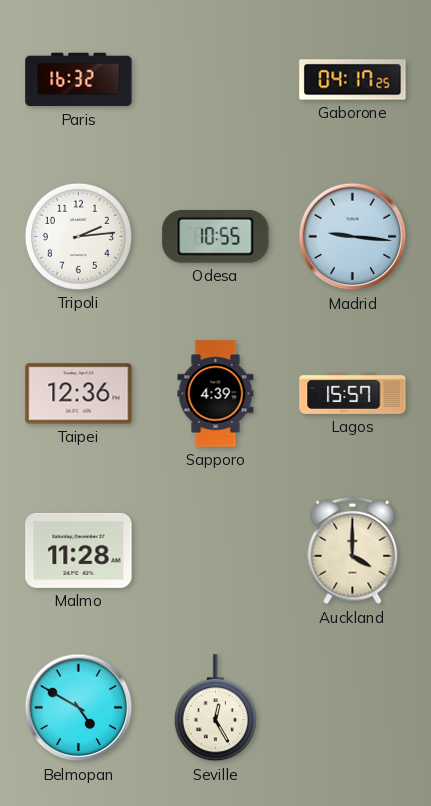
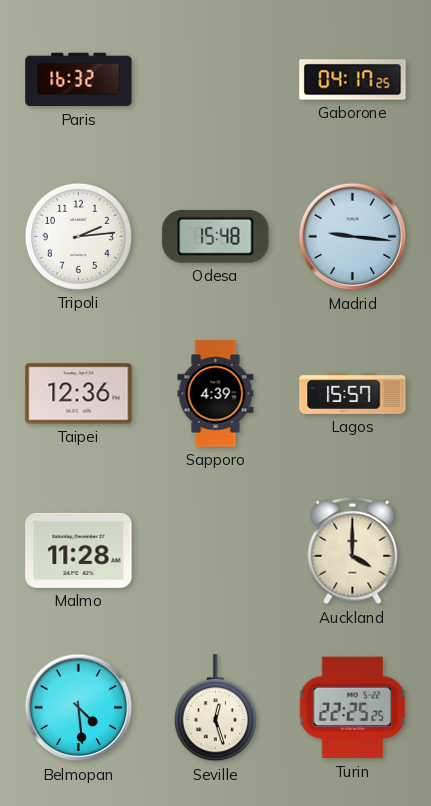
Odesa: 10:55 -> 15:48
Belmopan: 4:50 -> 4:29
Seville: 12:25 -> 12:27
Turin: none -> 22:25
